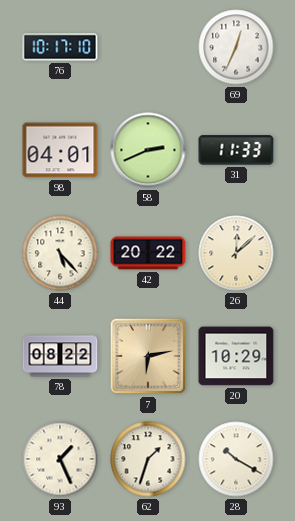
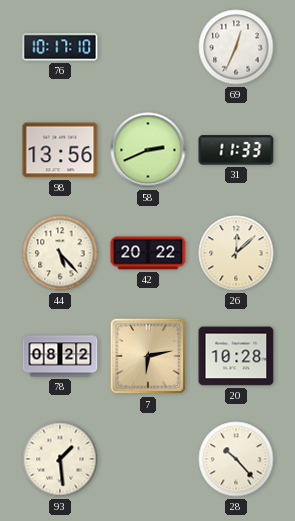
98: 04:01 -> 13:56
20: 10:29 -> 10:28
93: 1:26 -> 1:29
62: 1:33 -> none
28: 10:20 -> 10:23
